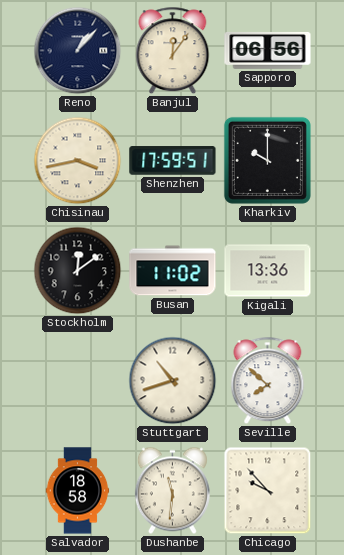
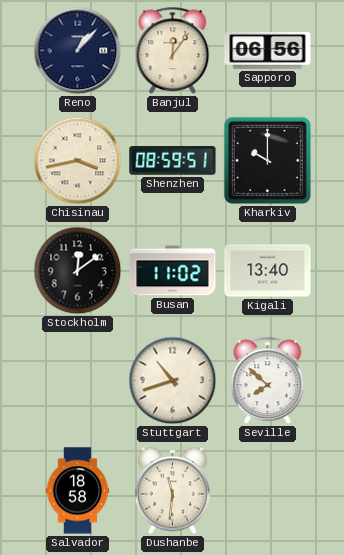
Shenzhen: 17:59 -> 08:59
Kigali: 13:36 -> 13:40
Chicago: 9:53 -> none
